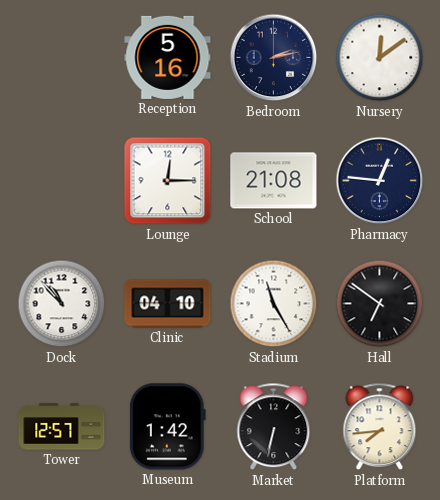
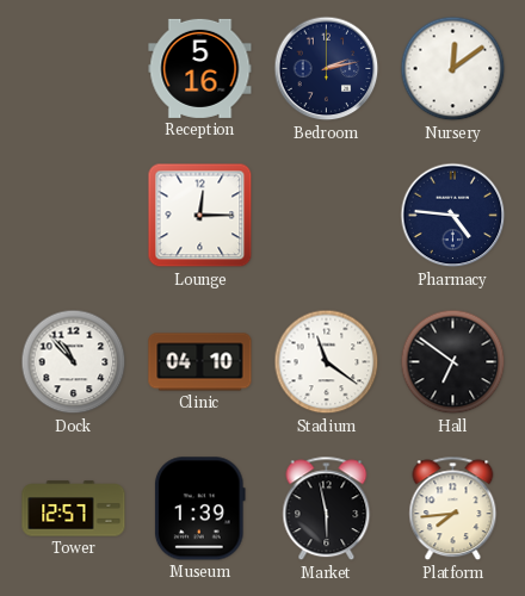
School: 21:08 -> none
Pharmacy: 12:46 -> 4:46
Stadium: 11:25 -> 11:21
Museum: 1:42 -> 1:39
Market: 6:32 -> 5:58
